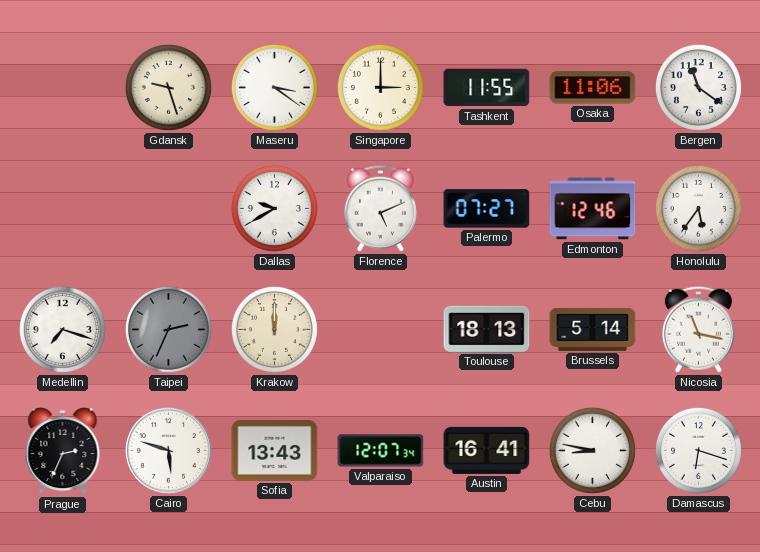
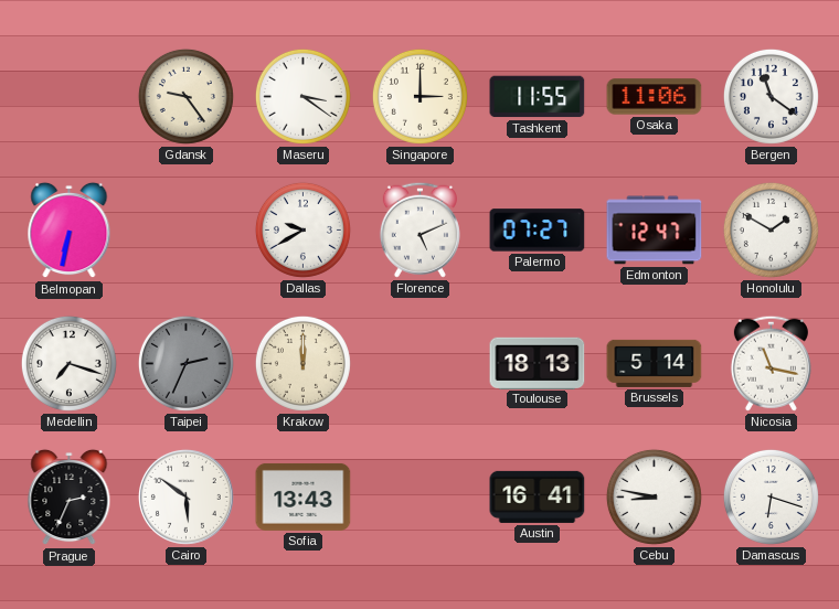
Gdansk: 9:27 -> 9:24
Belmopan: none -> 6:32
Edmonton: 12:46 -> 12:47
Honolulu: 5:36 -> 1:50
Cairo: 5:48 -> 5:51
Valparaiso: 12:07 -> none
